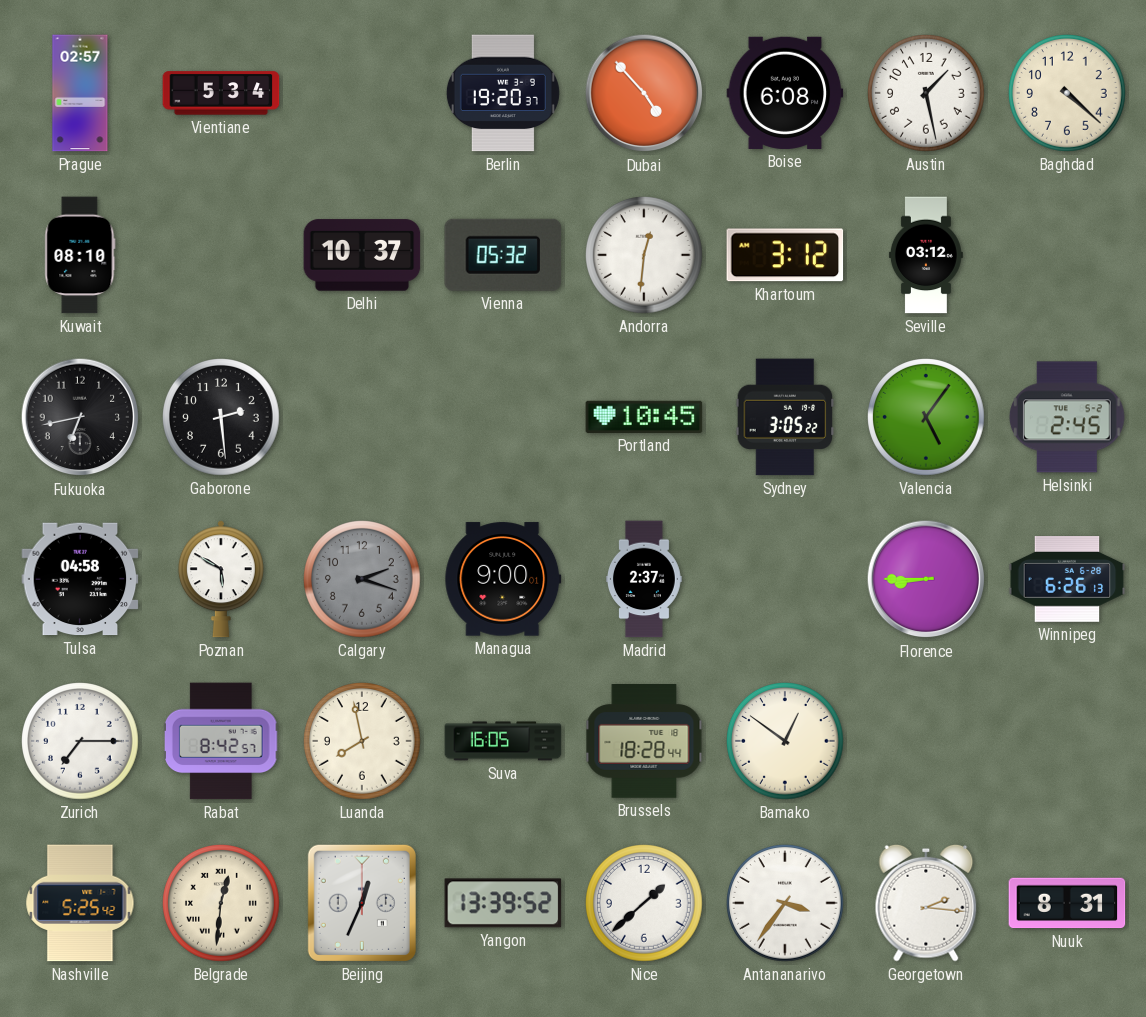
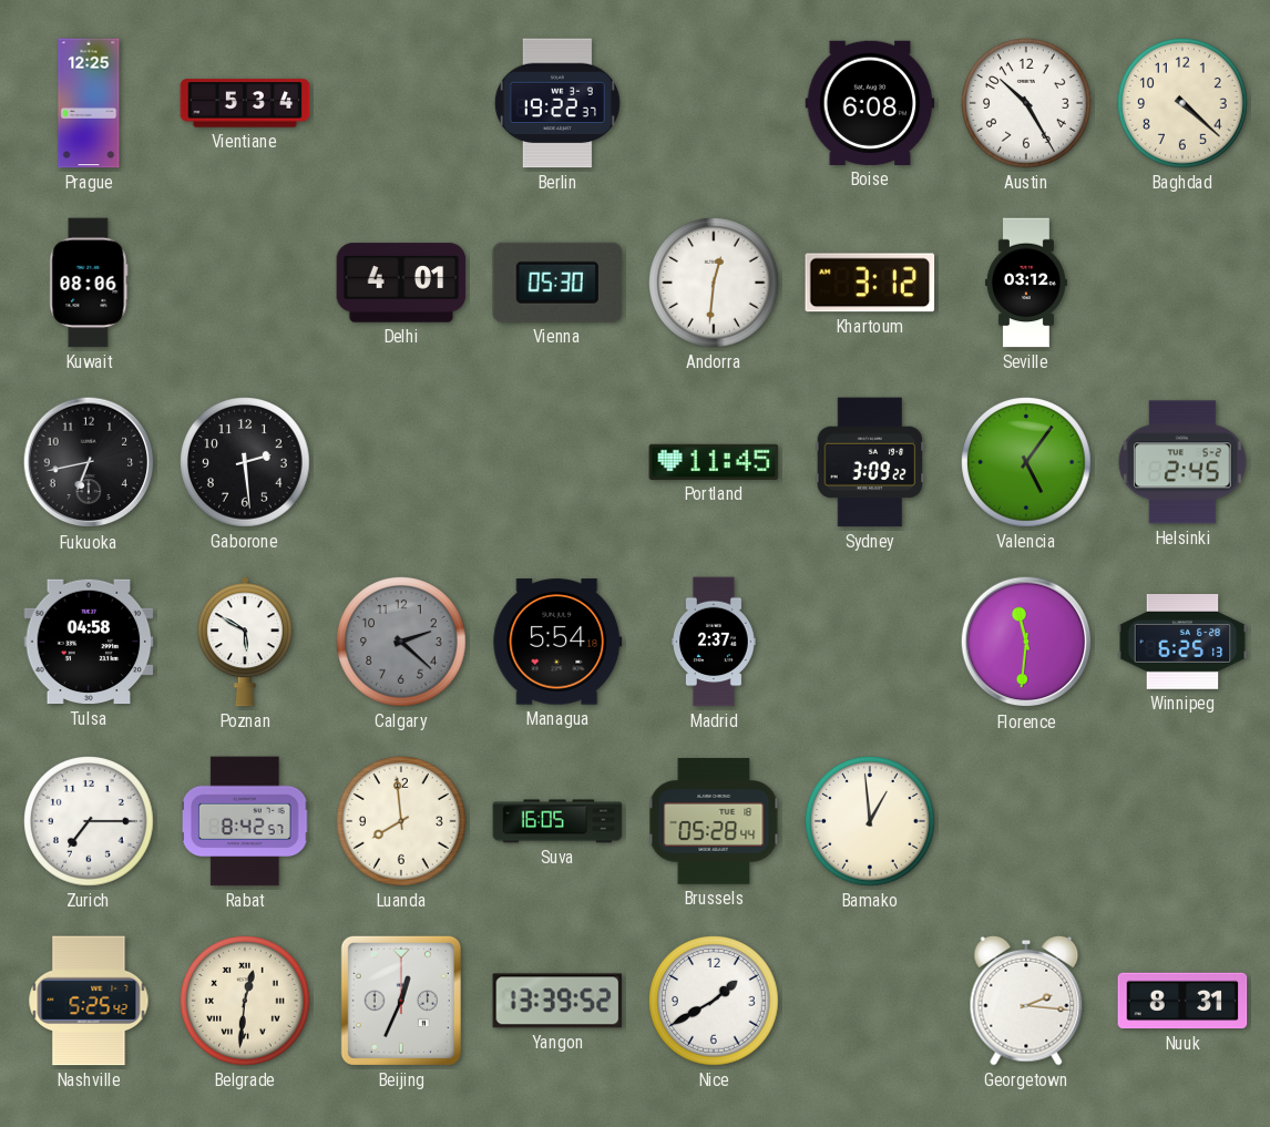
Prague: 02:57 -> 12:25
Berlin: 19:20 -> 19:22
Dubai: 4:53 -> none
Austin: 1:28 -> 10:25
Kuwait: 08:10 -> 08:06
Delhi: 10:37 -> 4:01
Vienna: 05:32 -> 05:30
Portland: 10:45 -> 11:45
Sydney: 3:05 -> 3:09
Calgary: 2:18 -> 2:22
Managua: 9:00 -> 5:54
Florence: 8:45 -> 11:31
Winnipeg: 6:26 -> 6:25
Luanda: 7:58 -> 7:59
Brussels: 18:28 -> 05:28
Bamako: 12:51 -> 12:59
Nice: 1:38 -> 1:40
Antananarivo: 3:36 -> none
